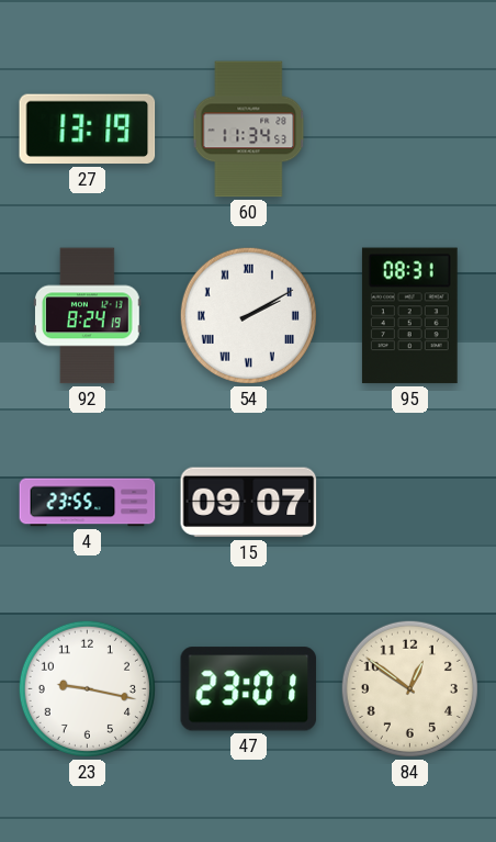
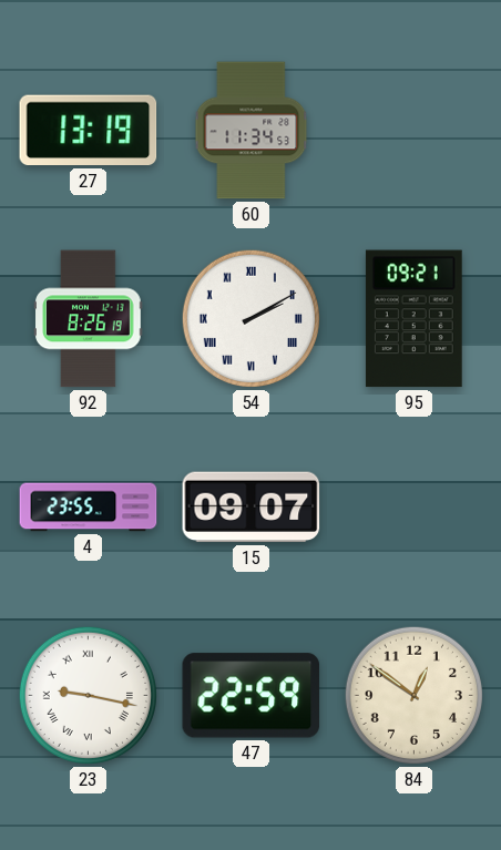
92: 8:24 -> 8:26
95: 08:31 -> 09:21
23 numerals: Arabic -> Roman
47: 23:01 -> 22:59
